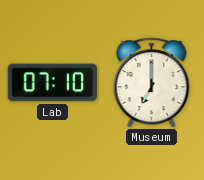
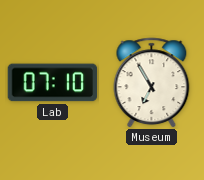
Museum: 7:00 -> 6:55
